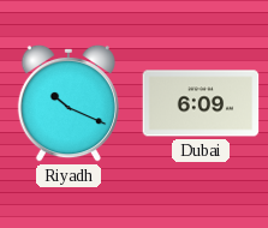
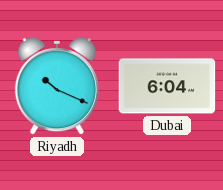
Dubai: 6:09 -> 6:04
